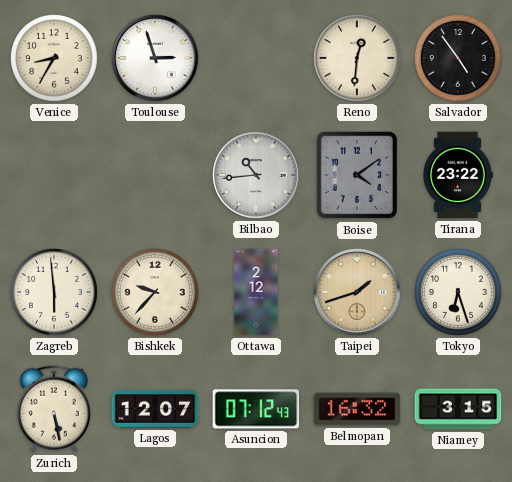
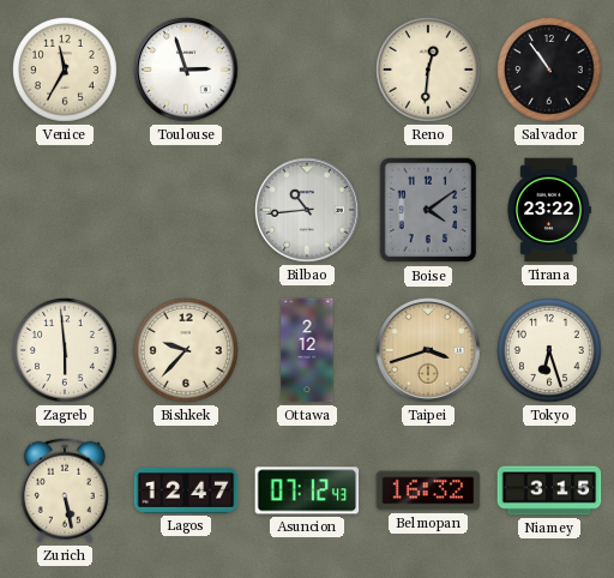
Venice: 8:35 -> 11:35
Salvador: 4:54 -> 10:54
Taipei: 1:42 -> 3:42
Lagos: 12:07 -> 12:47
